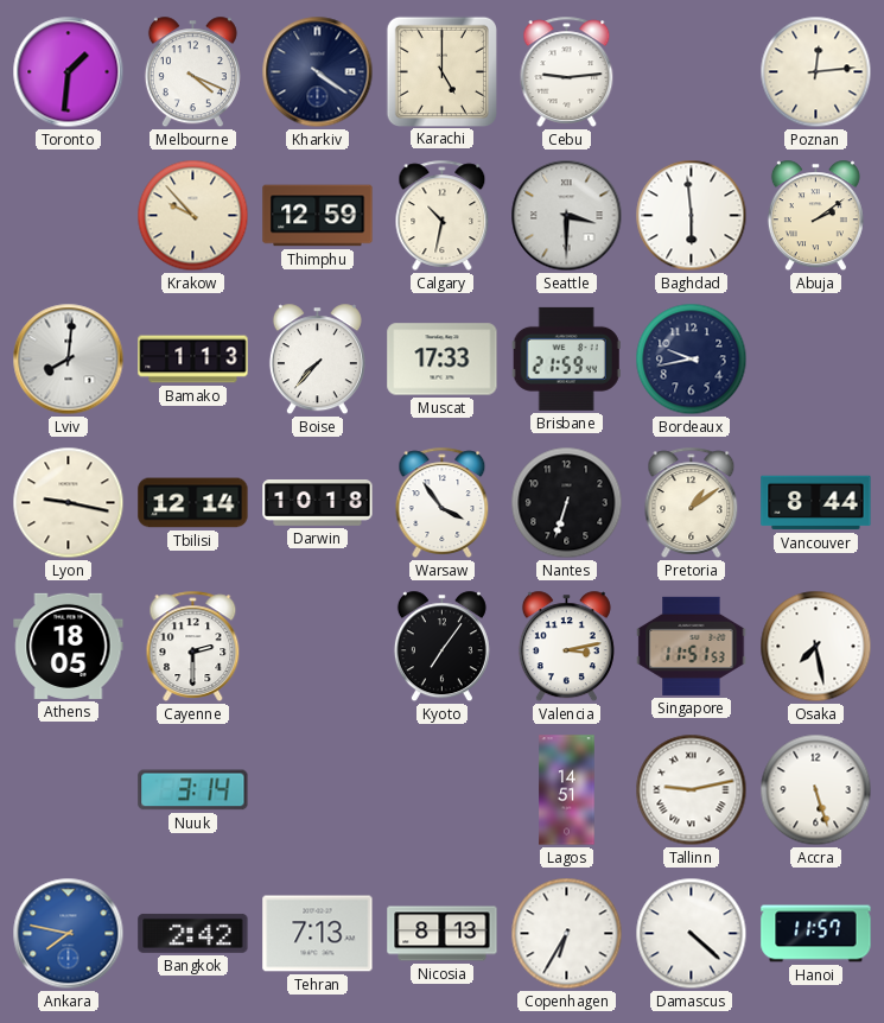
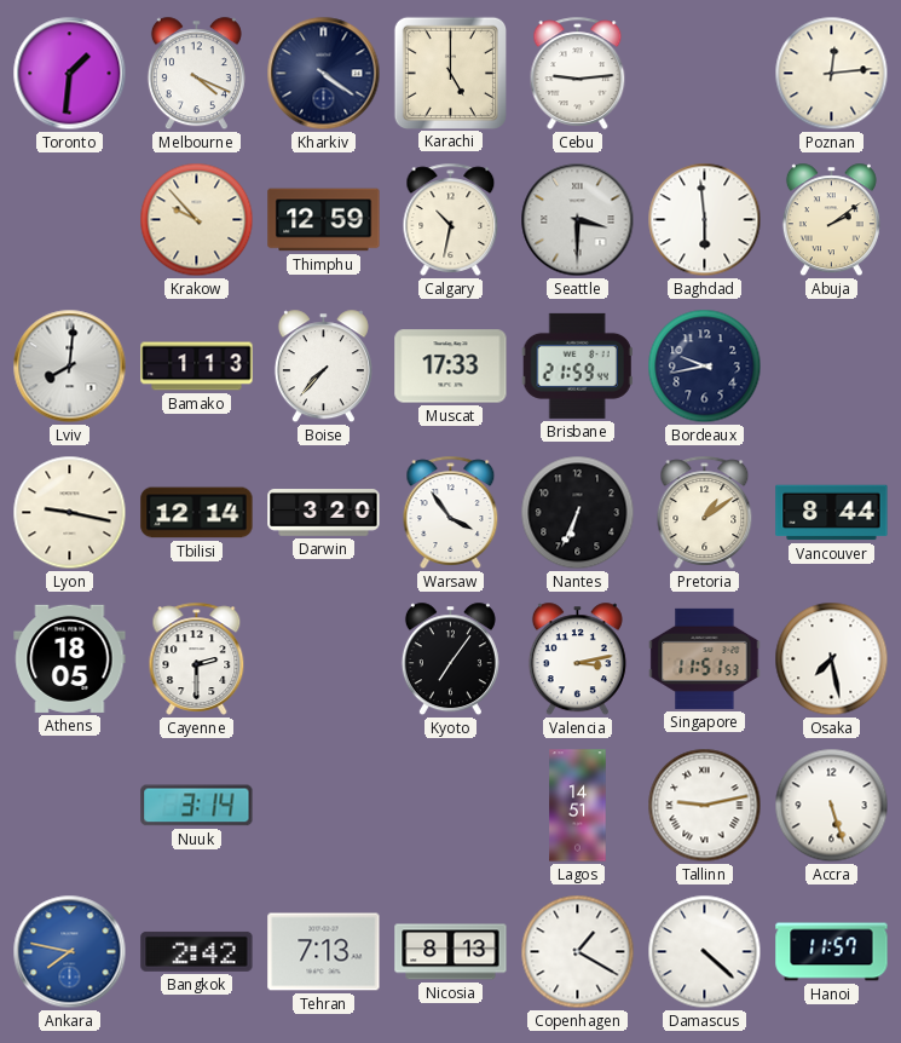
Darwin: 10:18 -> 3:20
Nantes: 6:33 -> 6:34
Copenhagen: 6:35 -> 1:20
